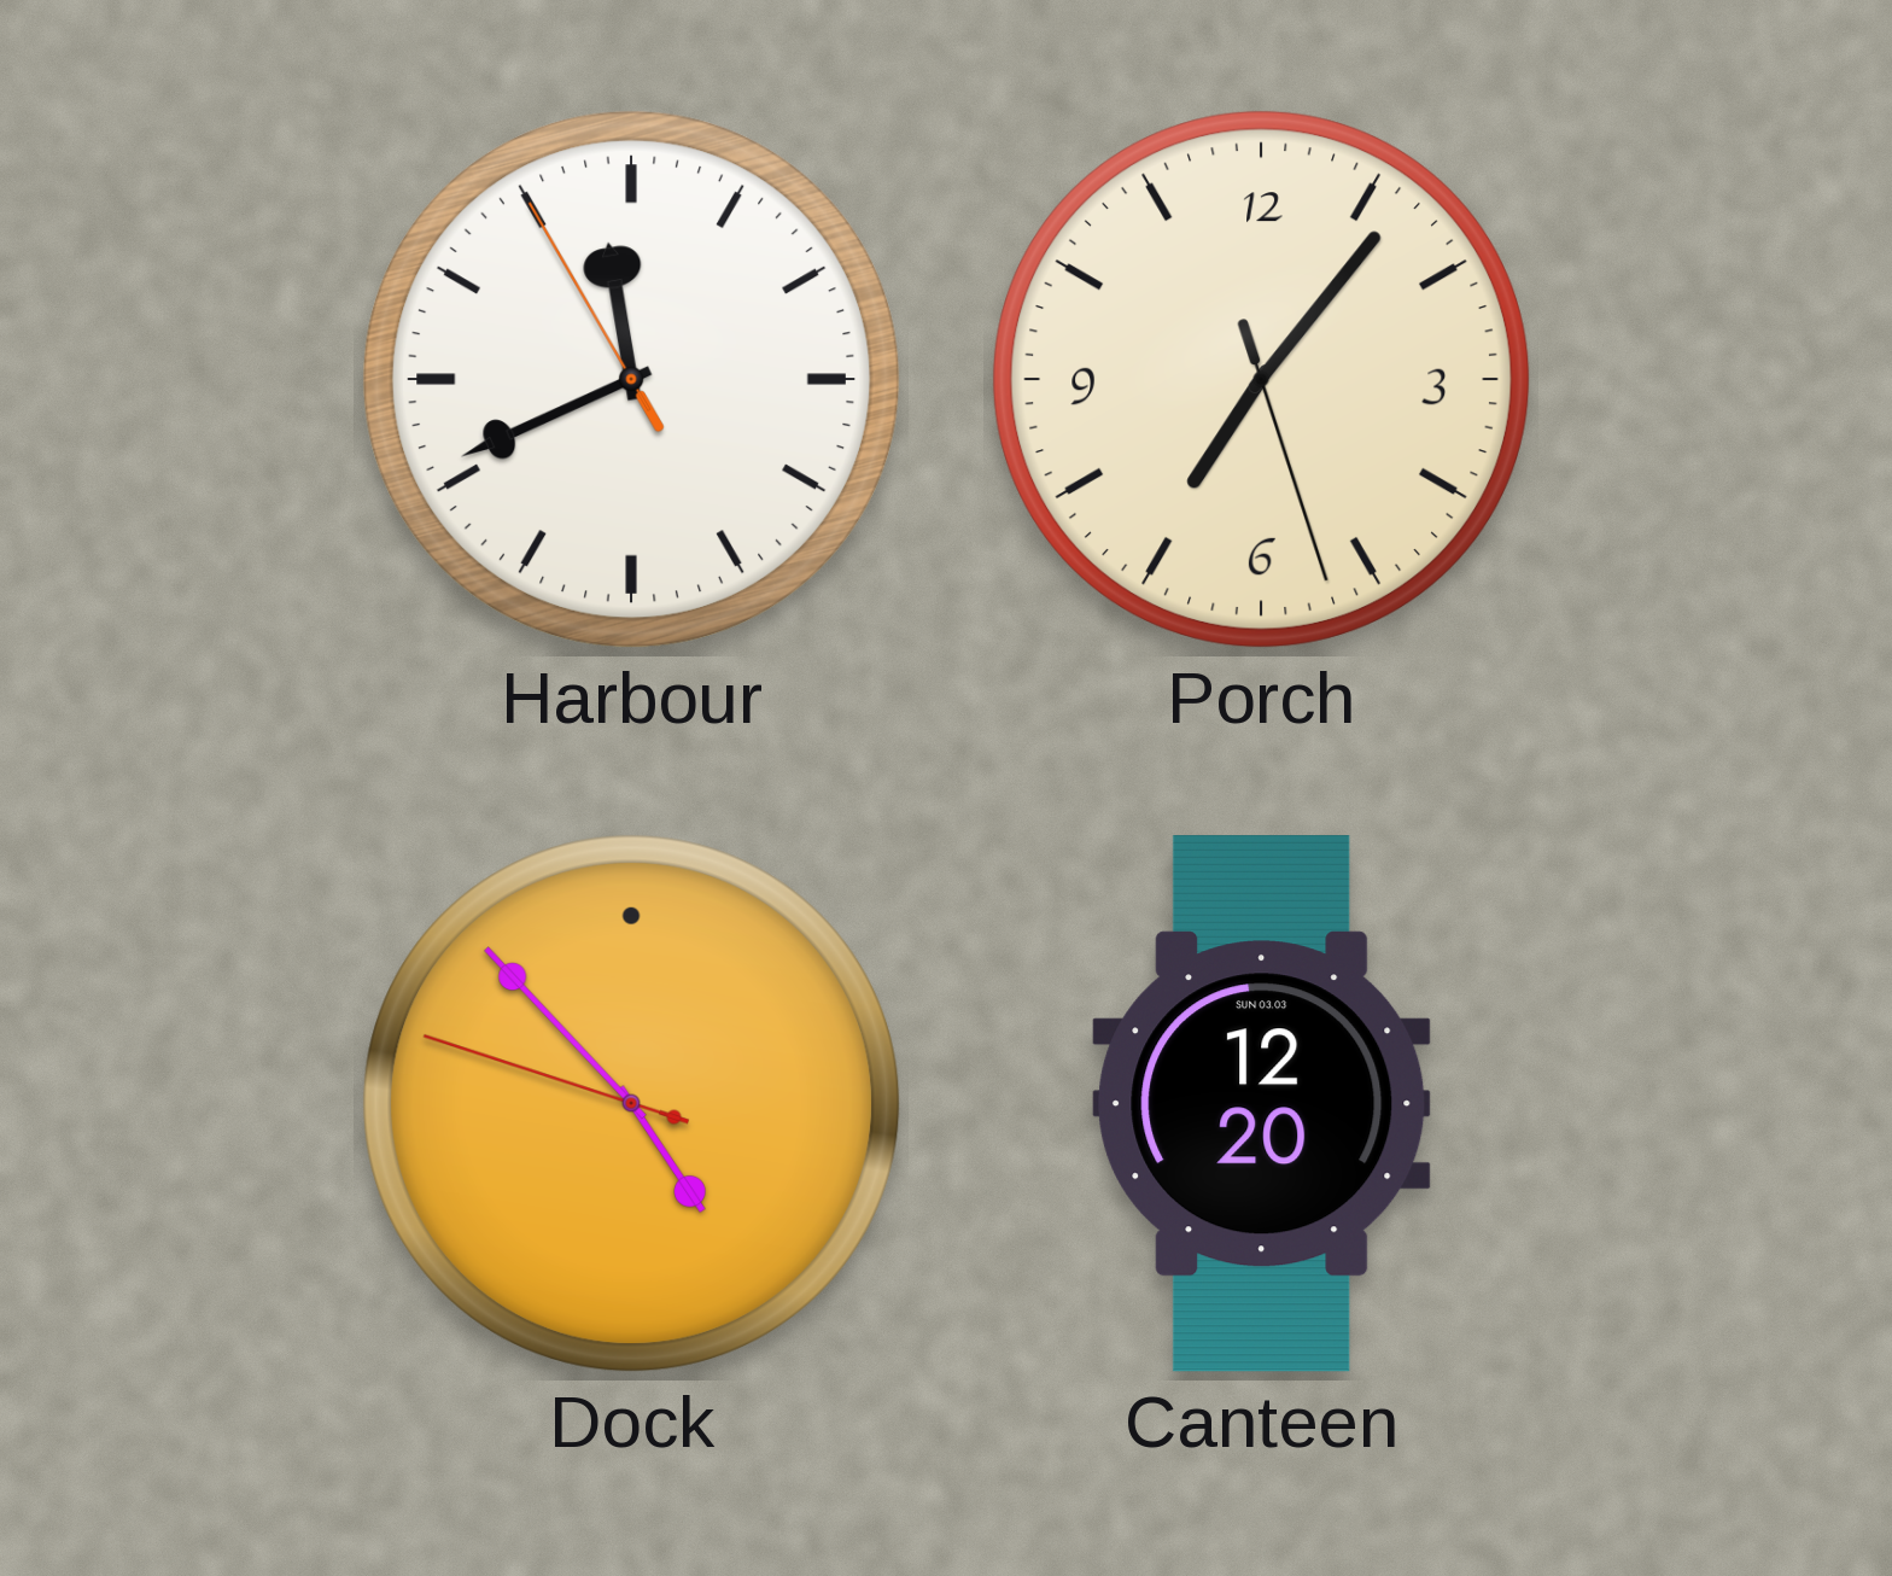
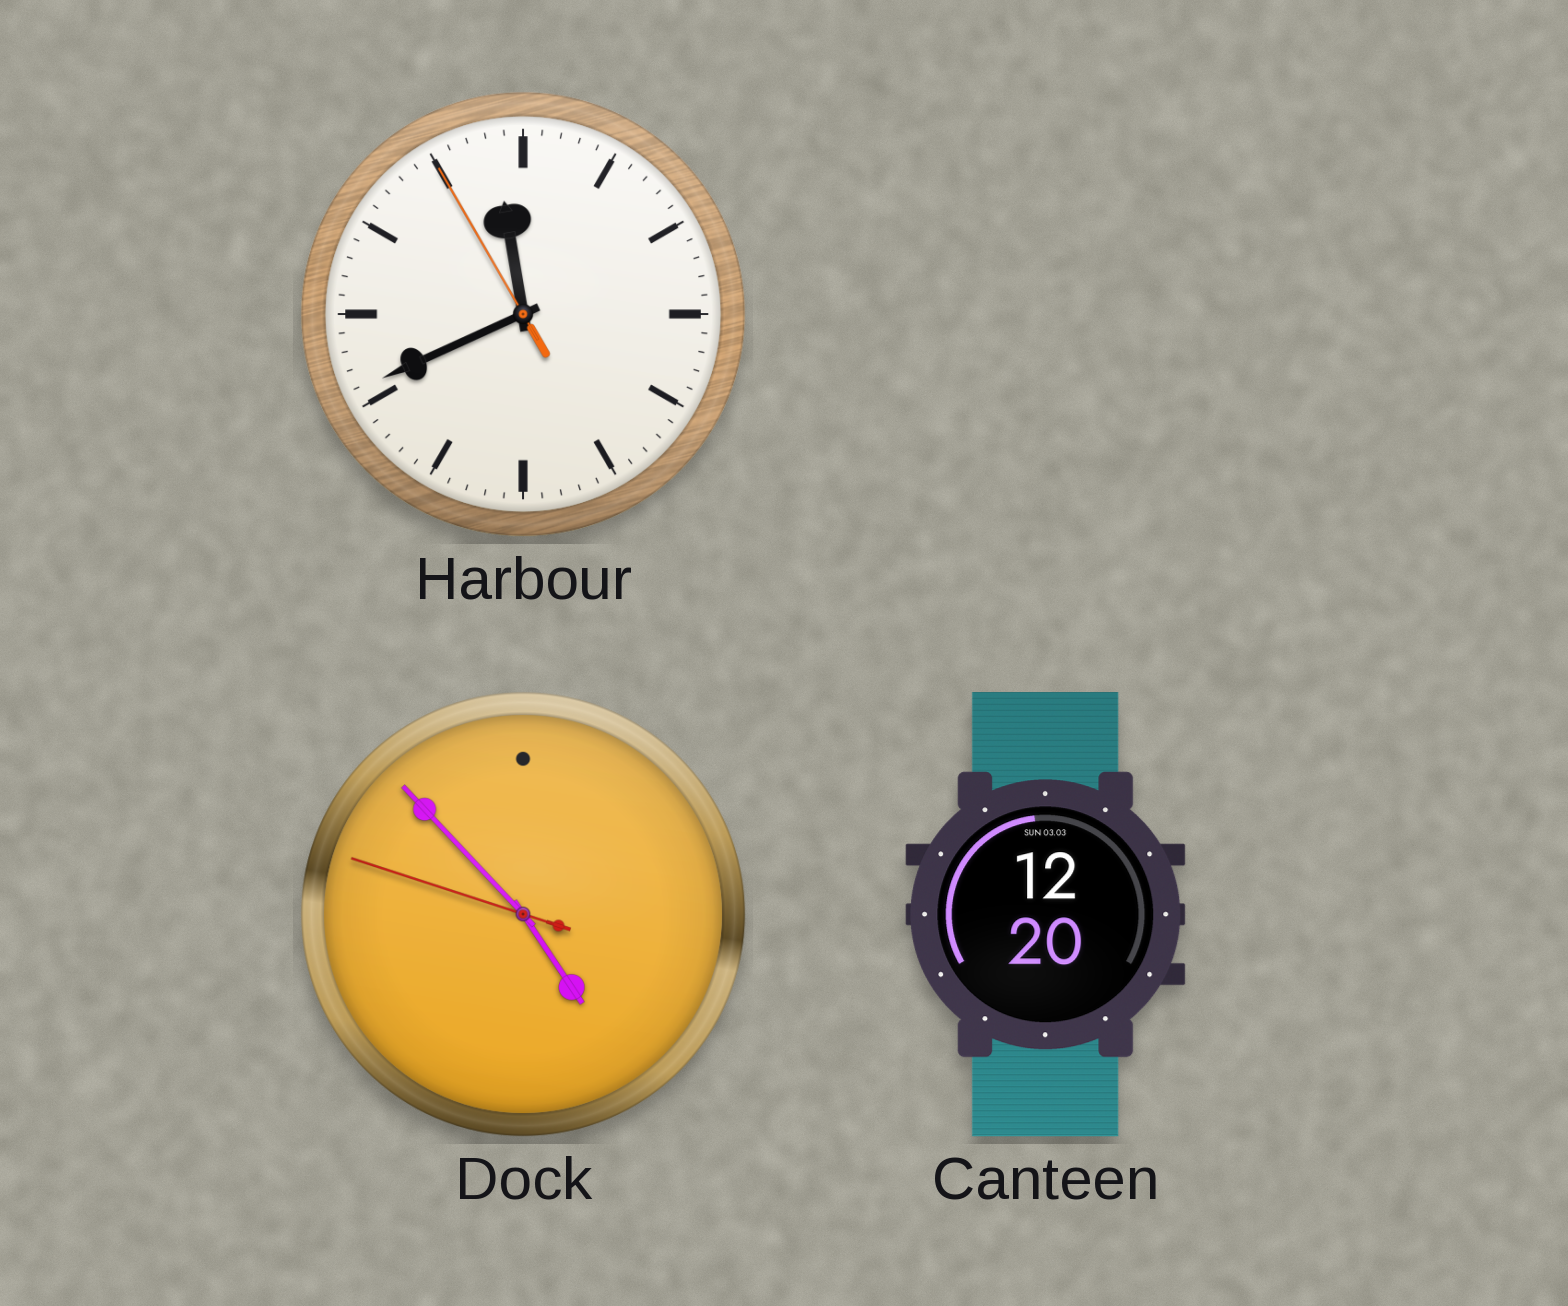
Porch: 7:06 -> none
